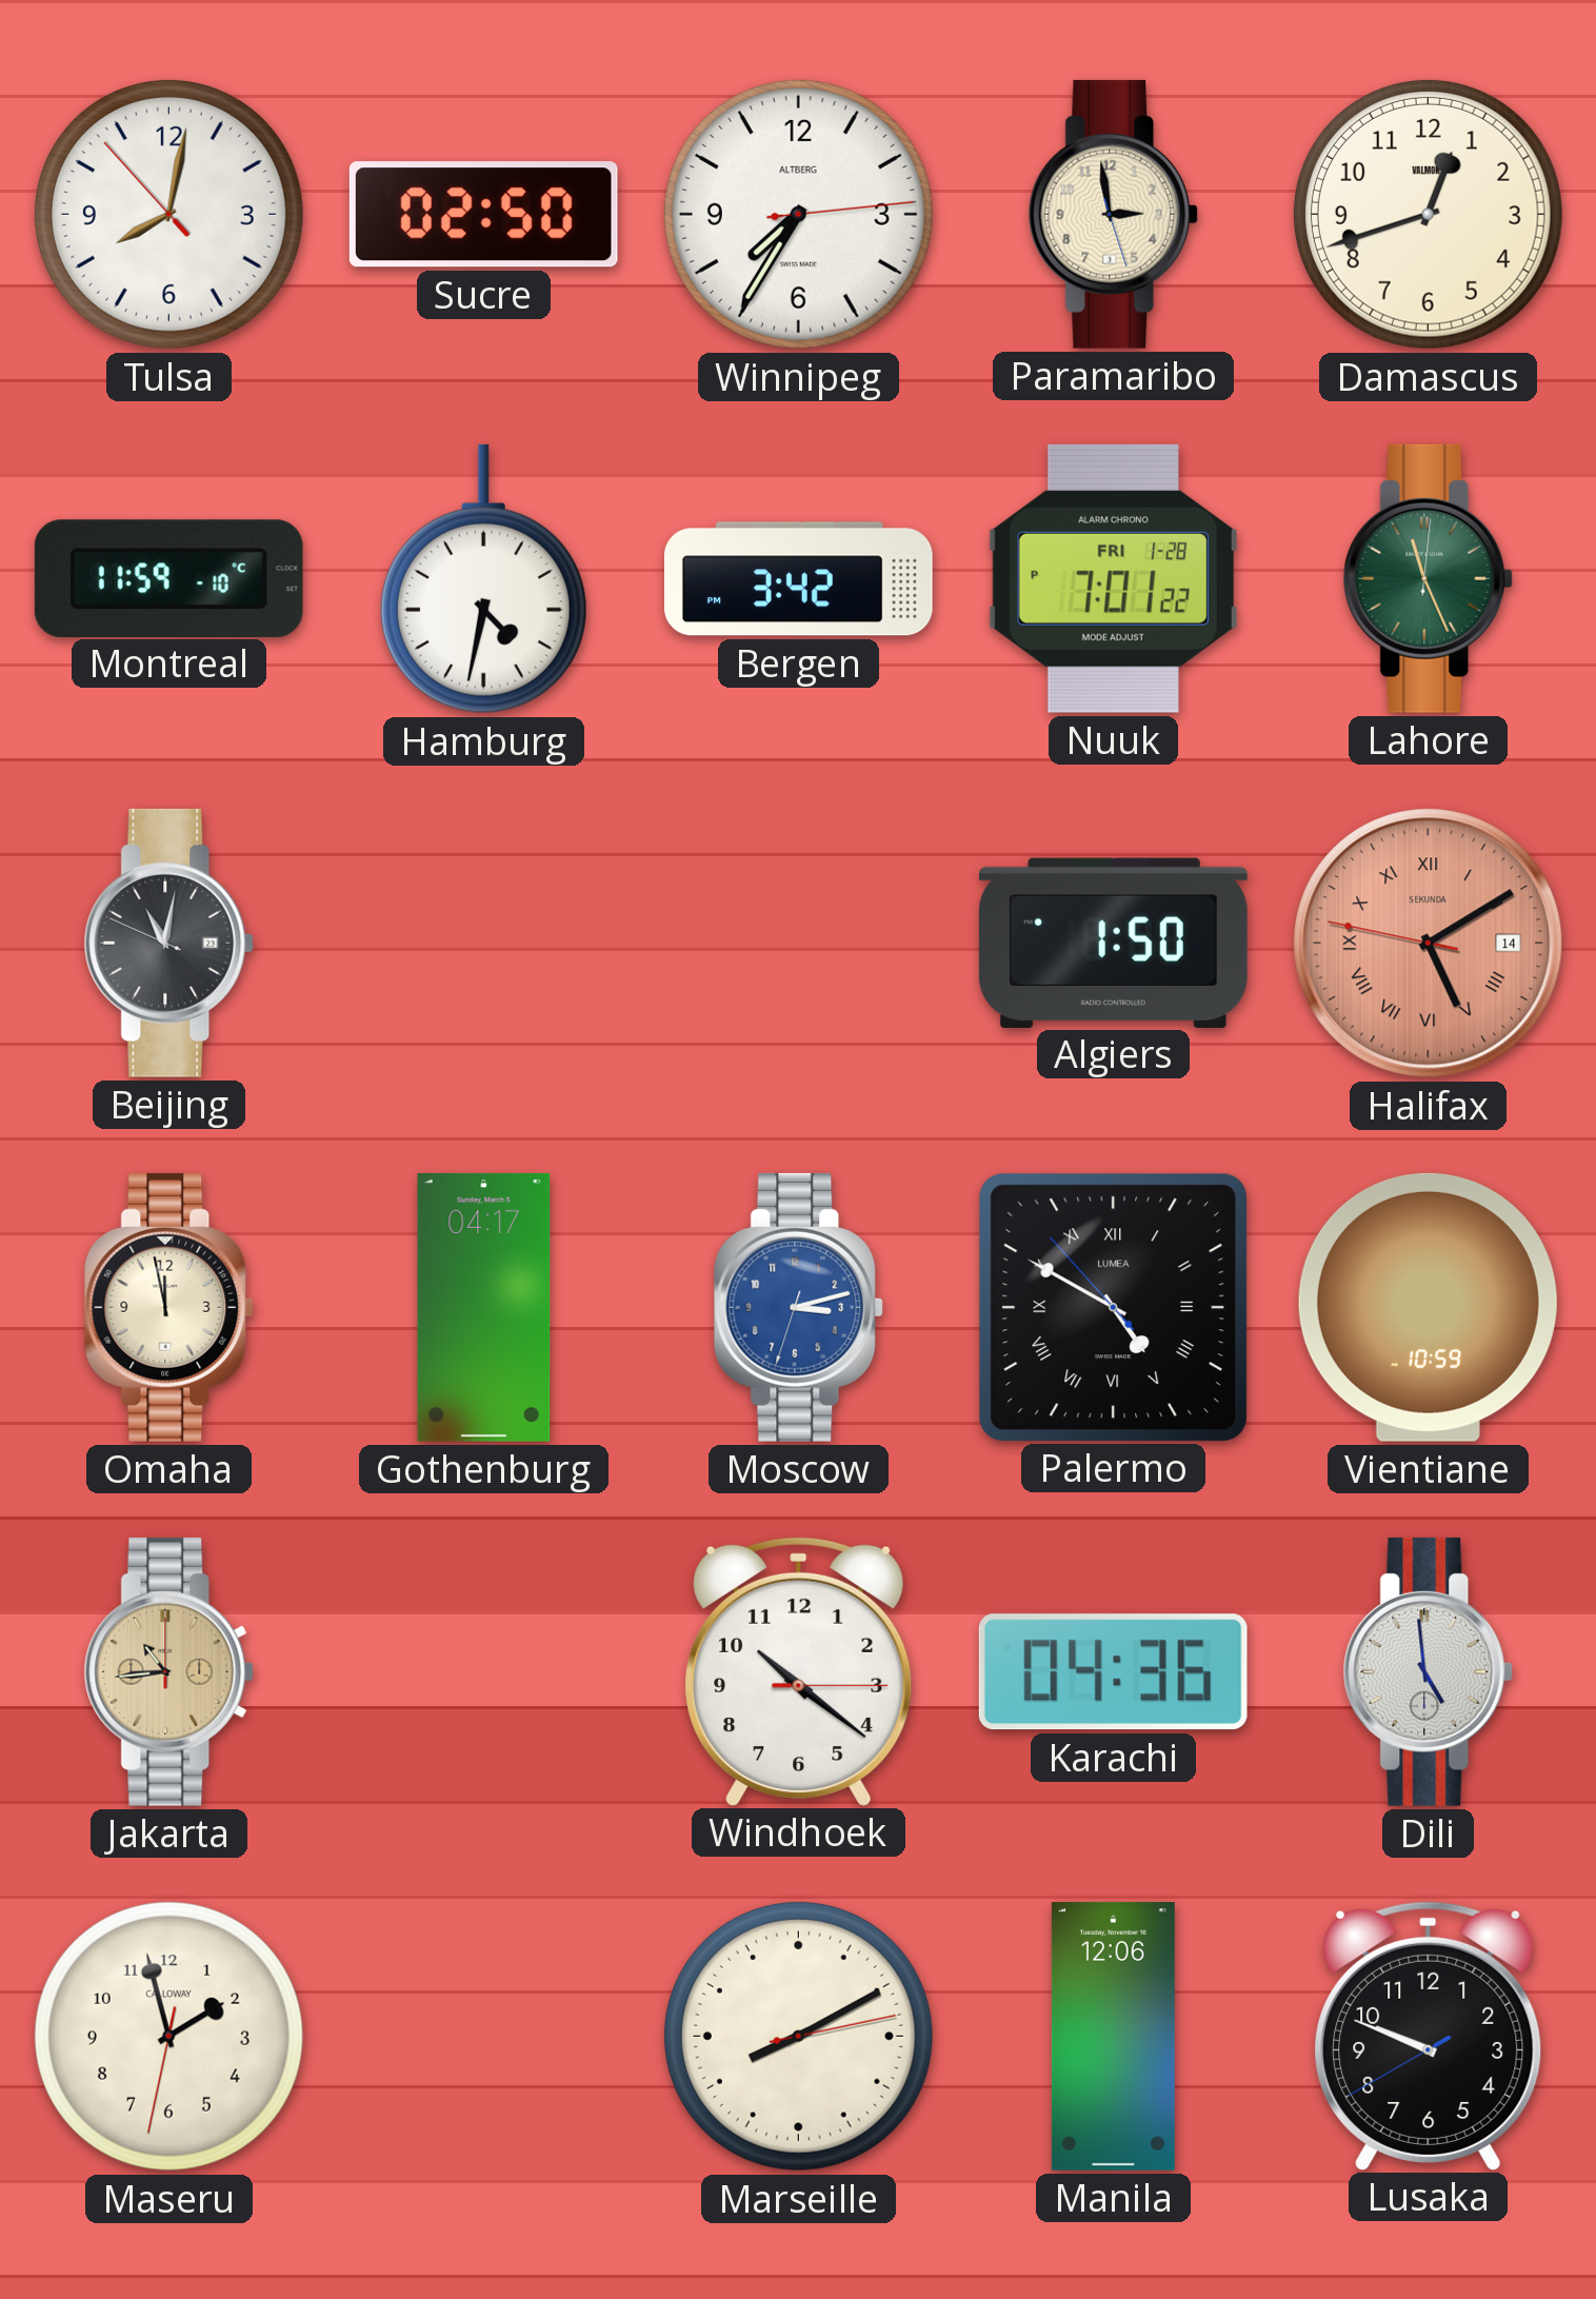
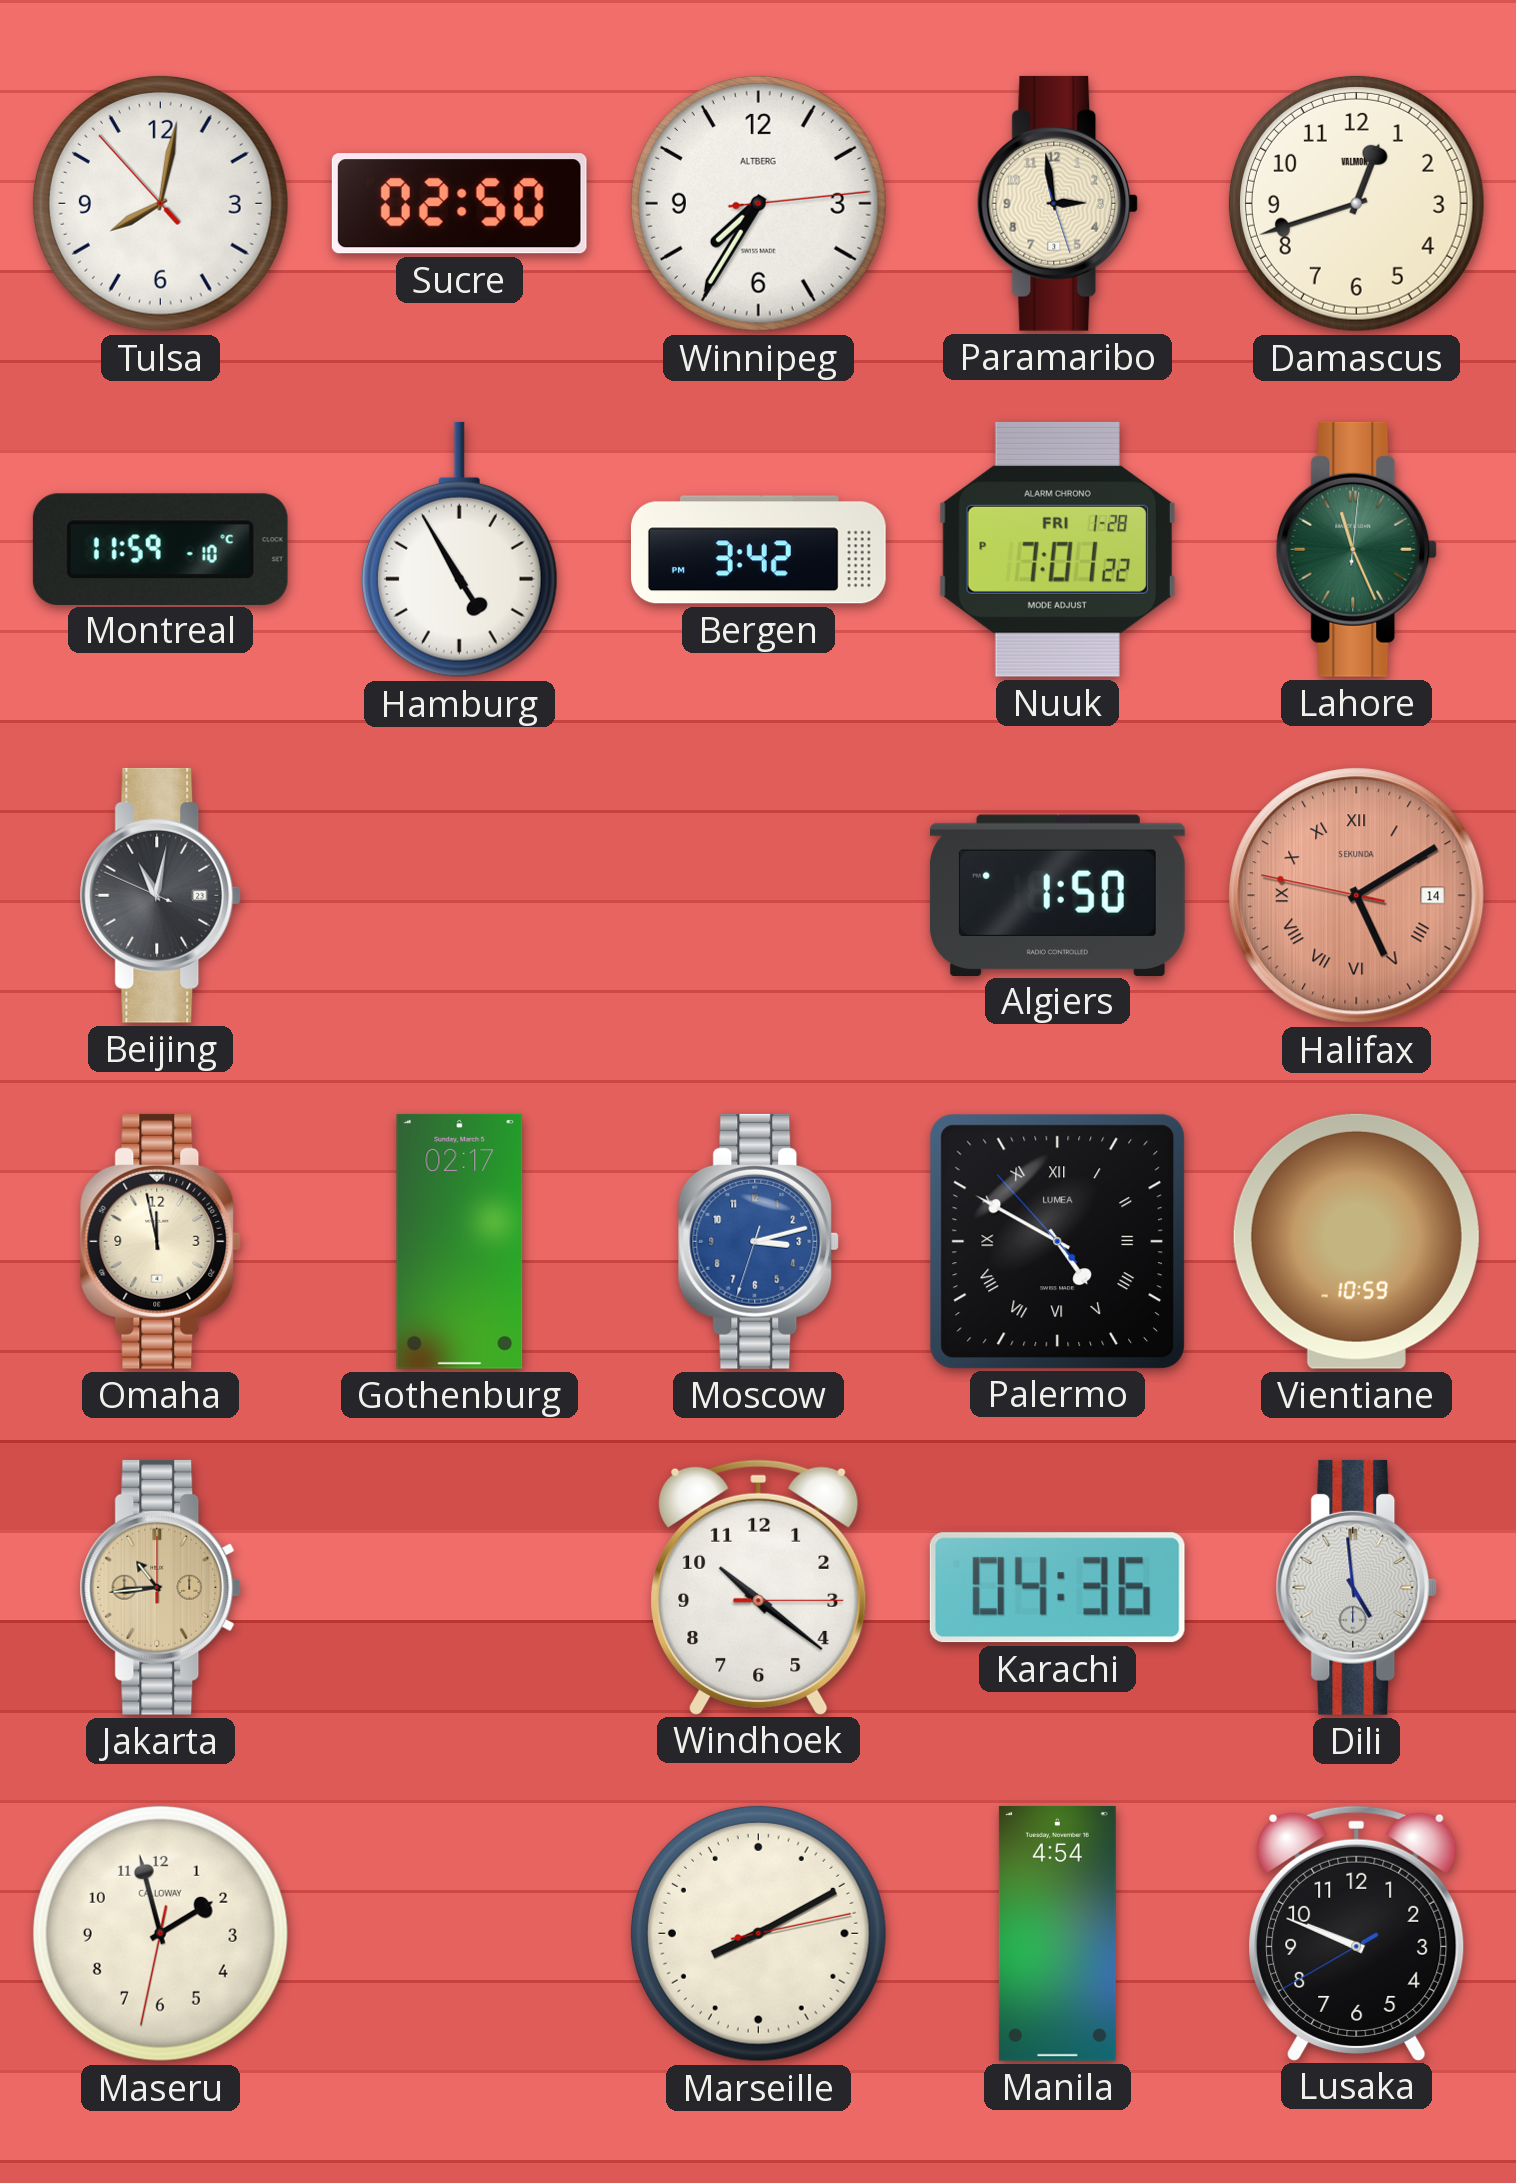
Hamburg: 4:32 -> 4:55
Gothenburg: 04:17 -> 02:17
Manila: 12:06 -> 4:54
